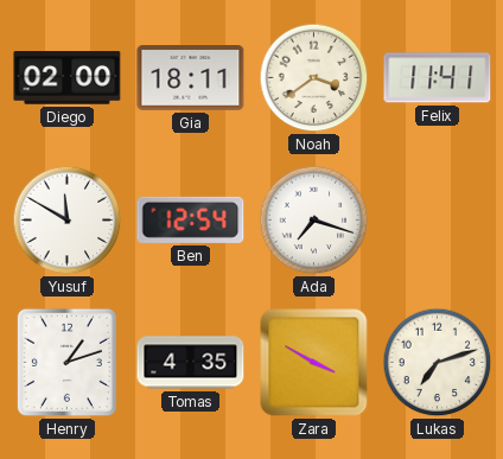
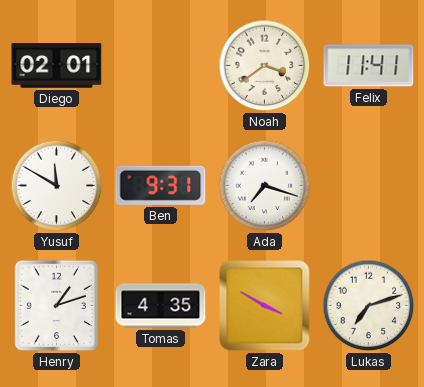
Diego: 02:00 -> 02:01
Gia: 18:11 -> none
Ben: 12:54 -> 9:31
